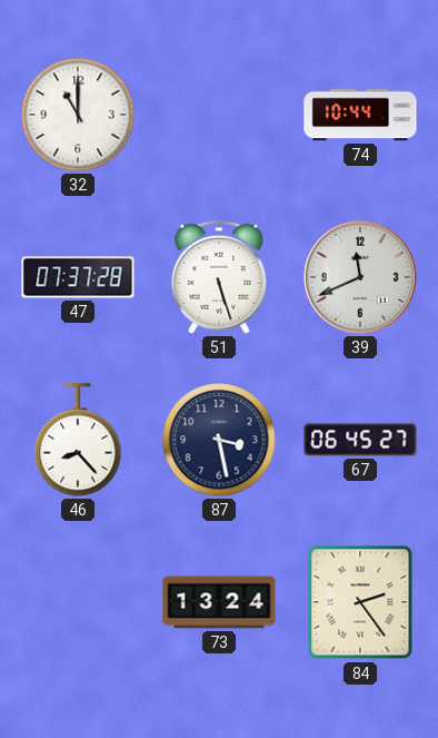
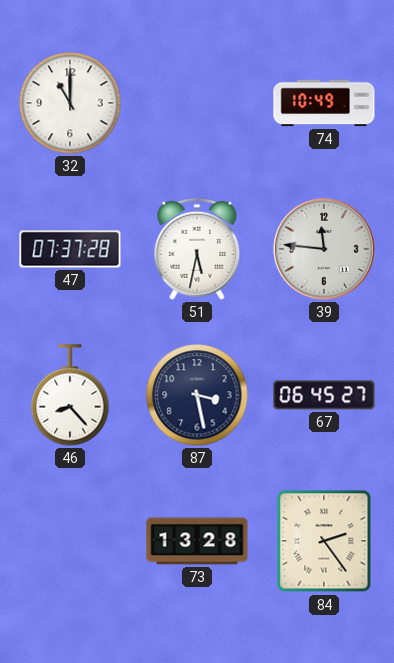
74: 10:44 -> 10:49
51: 5:27 -> 5:32
39: 11:41 -> 11:46
73: 13:24 -> 13:28
